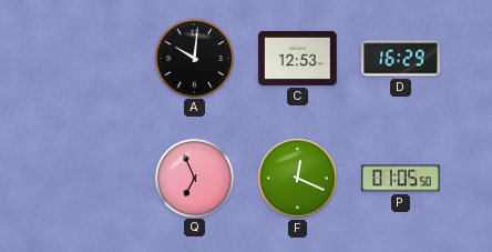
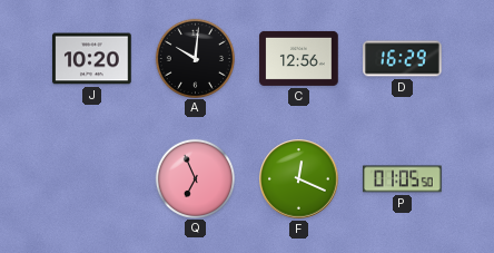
J: none -> 10:20
C: 12:53 -> 12:56
